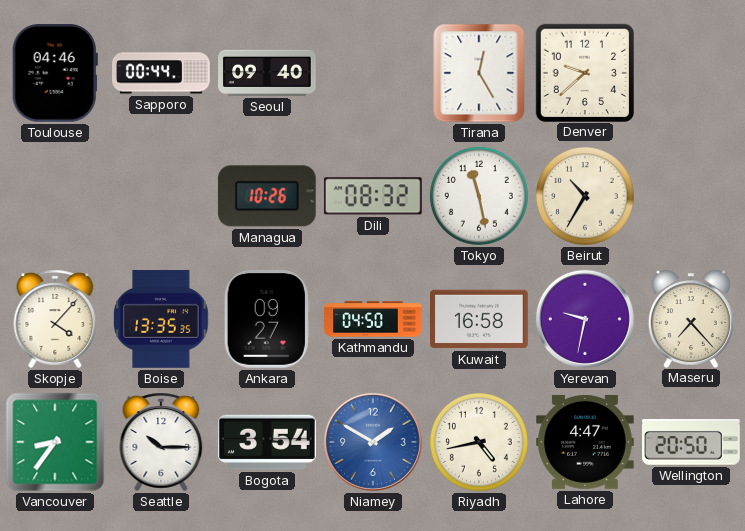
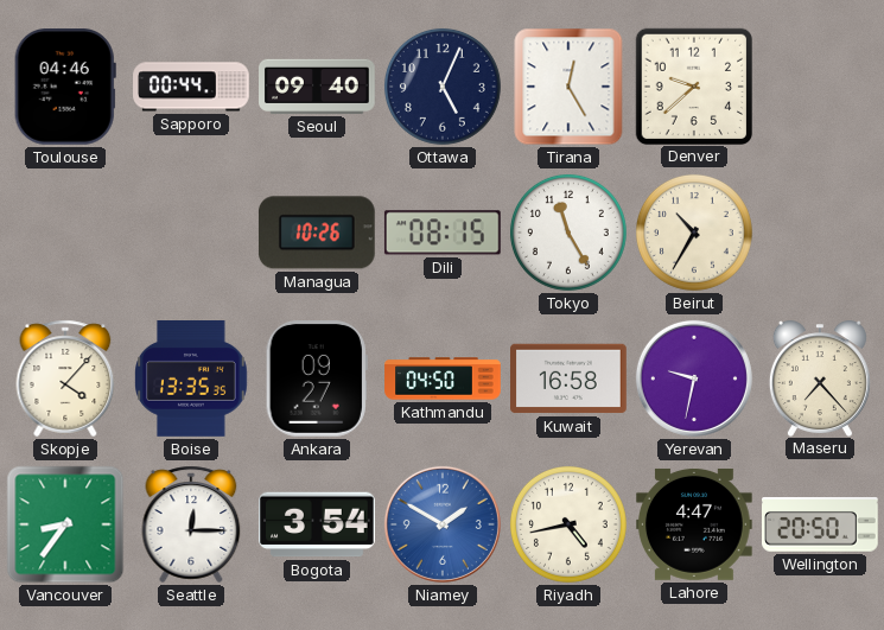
Ottawa: none -> 5:04
Dili: 08:32 -> 08:15
Tokyo: 11:28 -> 11:25
Seattle: 10:15 -> 12:15
